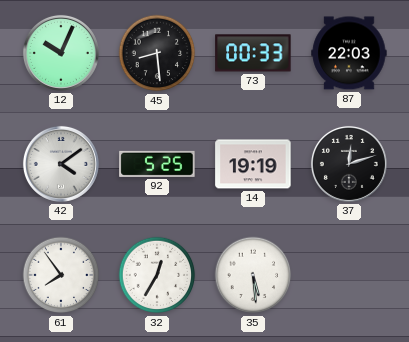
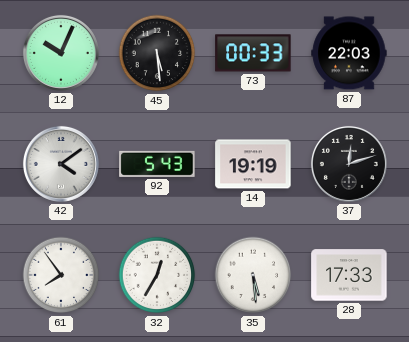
45: 8:29 -> 5:29
92: 5:25 -> 5:43
28: none -> 17:33
